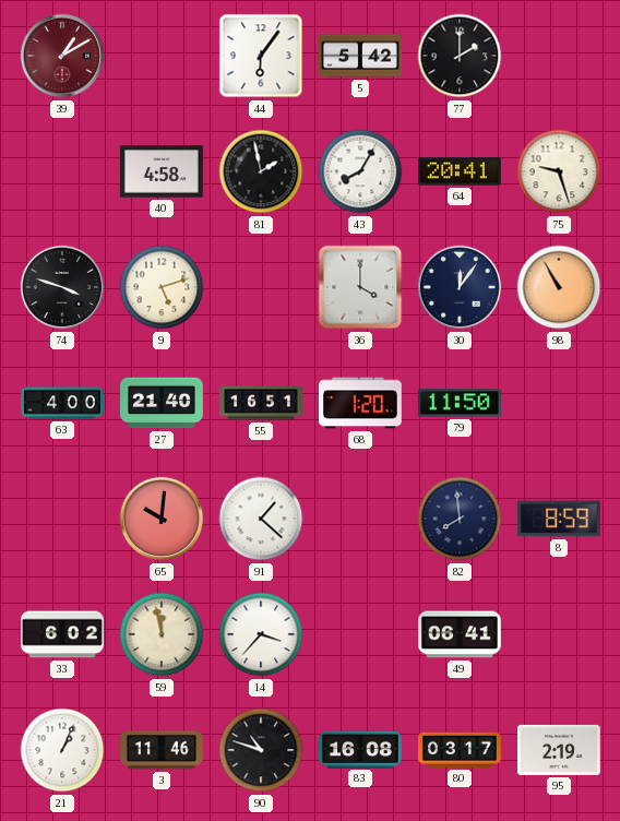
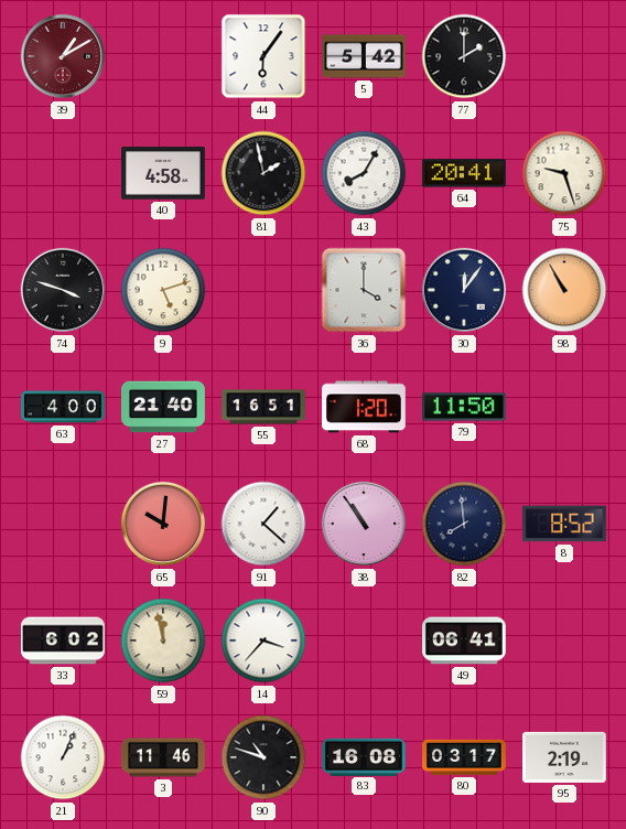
38: none -> 10:54
8: 8:59 -> 8:52
